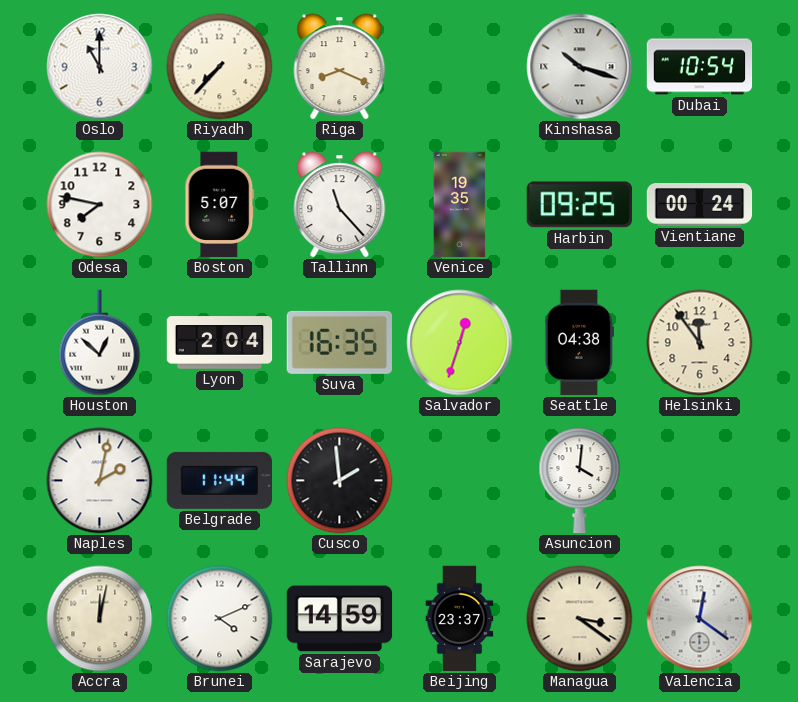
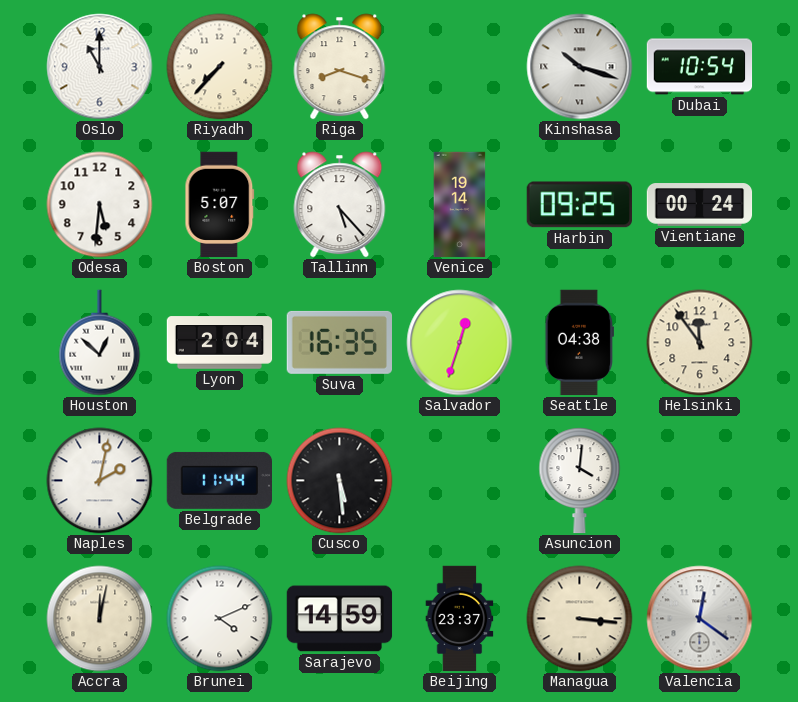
Riga: 8:19 -> 8:18
Odesa: 7:47 -> 5:31
Tallinn: 11:23 -> 5:23
Venice: 19:35 -> 19:14
Cusco: 1:59 -> 5:29
Managua: 3:21 -> 3:16
